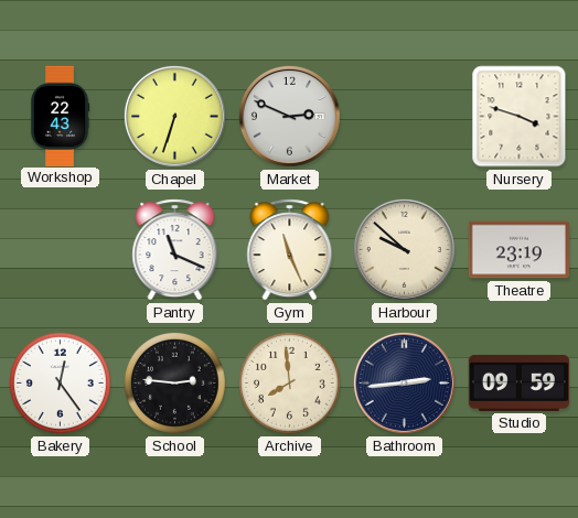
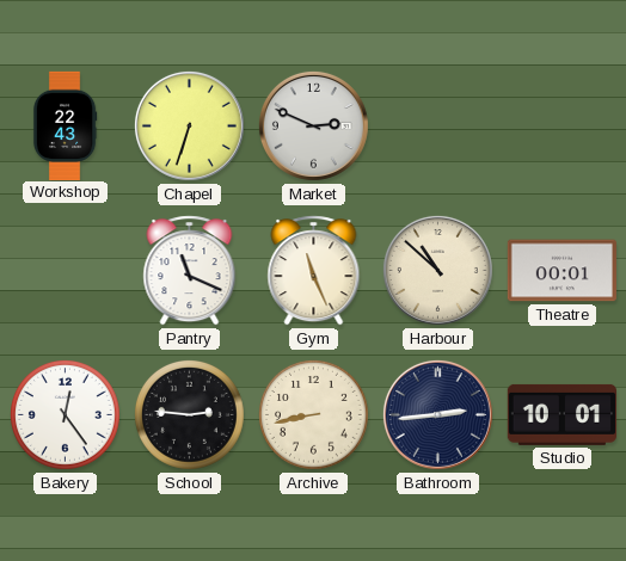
Nursery: 3:48 -> none
Harbour: 9:52 -> 10:52
Theatre: 23:19 -> 00:01
Archive: 7:59 -> 8:43
Studio: 09:59 -> 10:01
